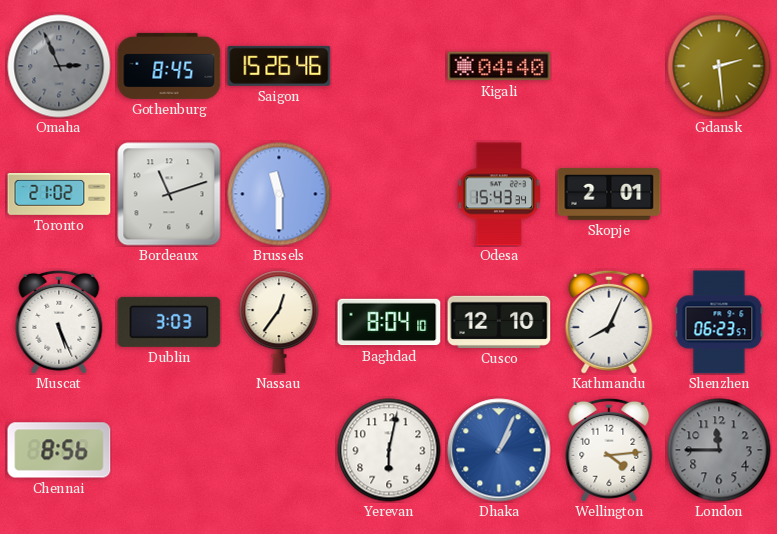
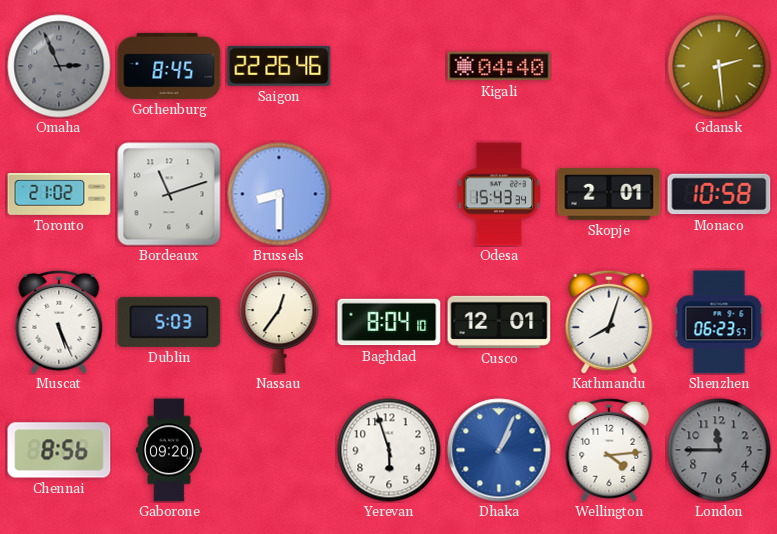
Saigon: 15:26 -> 22:26
Brussels: 11:30 -> 8:30
Monaco: none -> 10:58
Dublin: 3:03 -> 5:03
Cusco: 12:10 -> 12:01
Kathmandu: 8:04 -> 8:03
Gaborone: none -> 09:20
Yerevan: 6:02 -> 5:57
